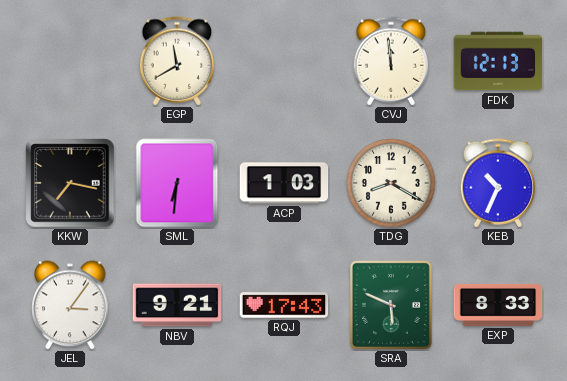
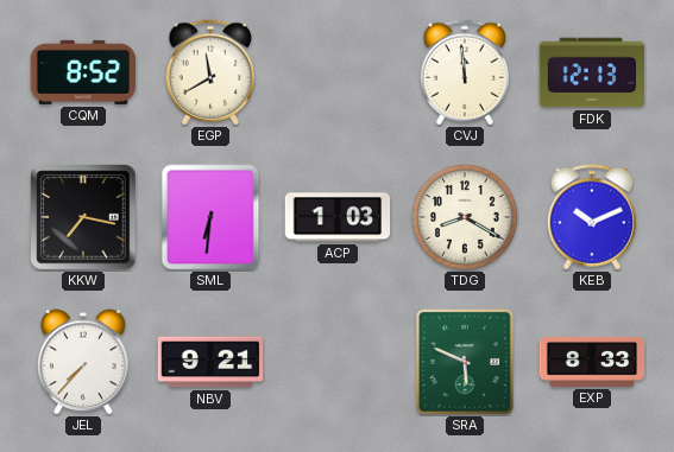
CQM: none -> 8:52
KEB: 10:34 -> 10:11
JEL: 3:06 -> 7:37
RQJ: 17:43 -> none
